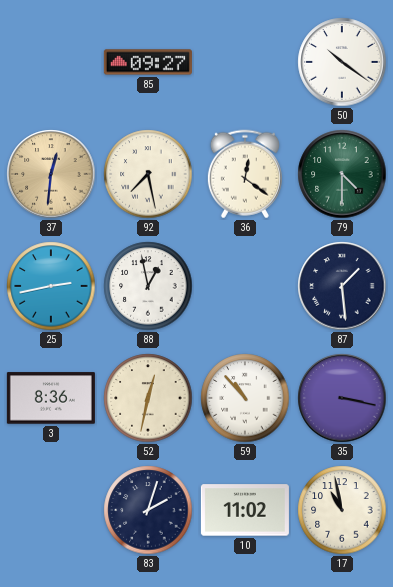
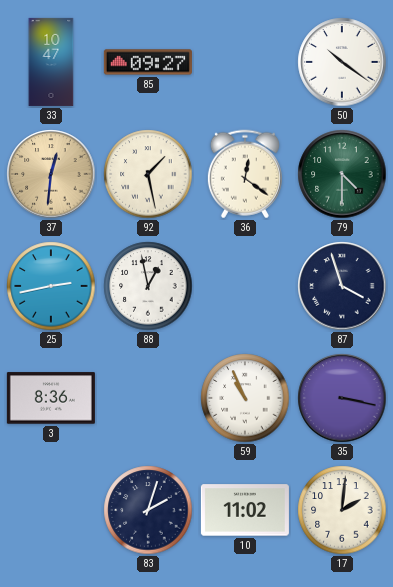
33: none -> 10:47
92: 7:28 -> 1:28
87: 1:29 -> 3:57
52: 12:32 -> none
59: 10:53 -> 10:56
17: 10:58 -> 2:01
